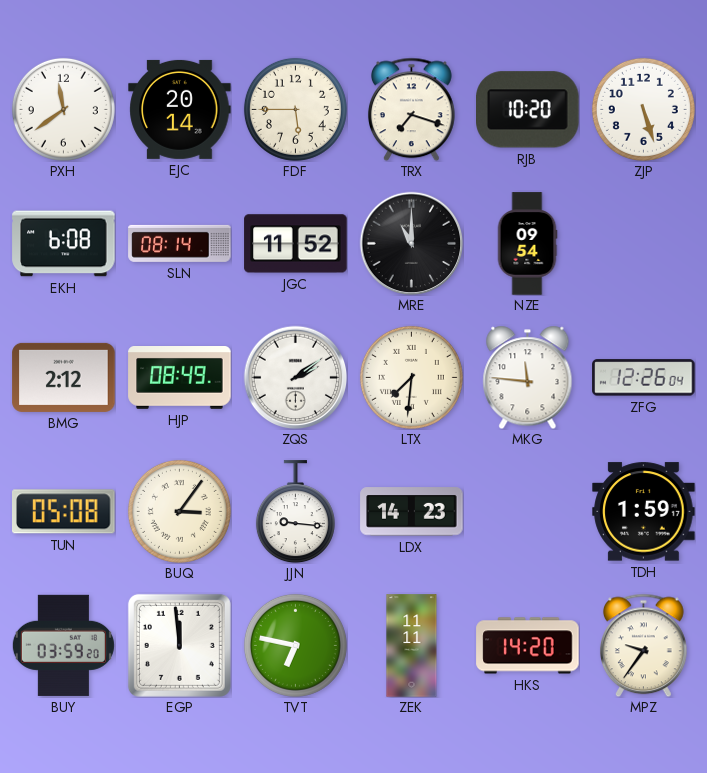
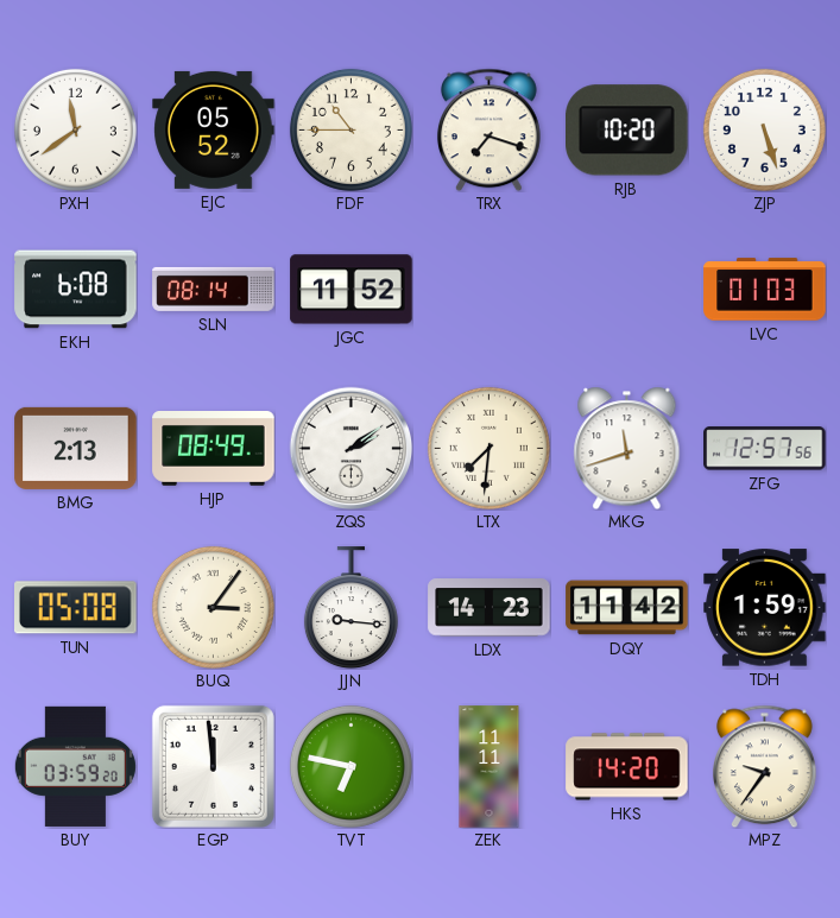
EJC: 20:14 -> 05:52
FDF: 5:45 -> 10:45
MRE: 11:00 -> none
NZE: 09:54 -> none
LVC: none -> 01:03
BMG: 2:12 -> 2:13
MKG: 11:46 -> 11:42
ZFG: 12:26 -> 12:57
DQY: none -> 11:42
